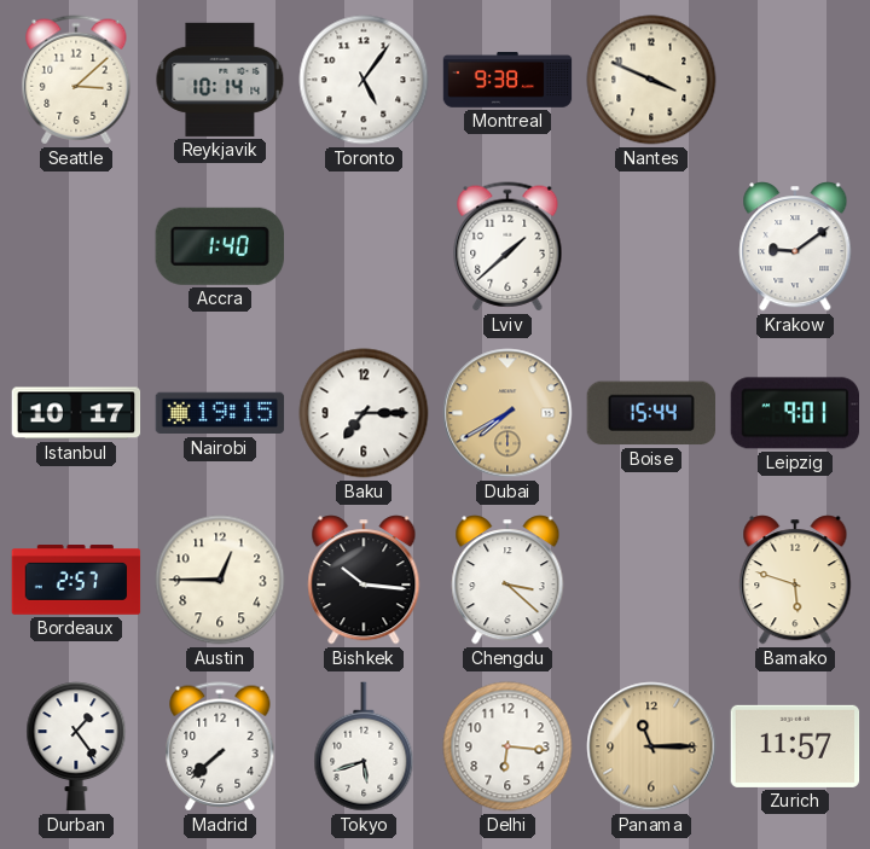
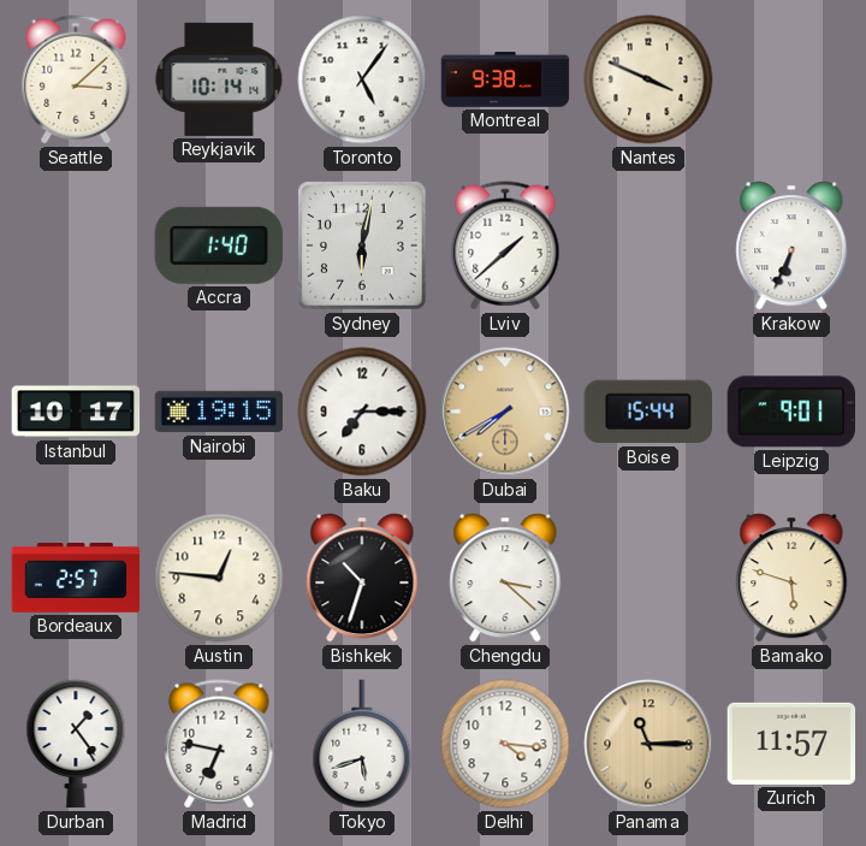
Sydney: none -> 6:02
Krakow: 9:09 -> 6:34
Austin: 12:45 -> 12:46
Bishkek: 10:16 -> 10:33
Madrid: 7:38 -> 6:47
Delhi: 6:16 -> 4:16
